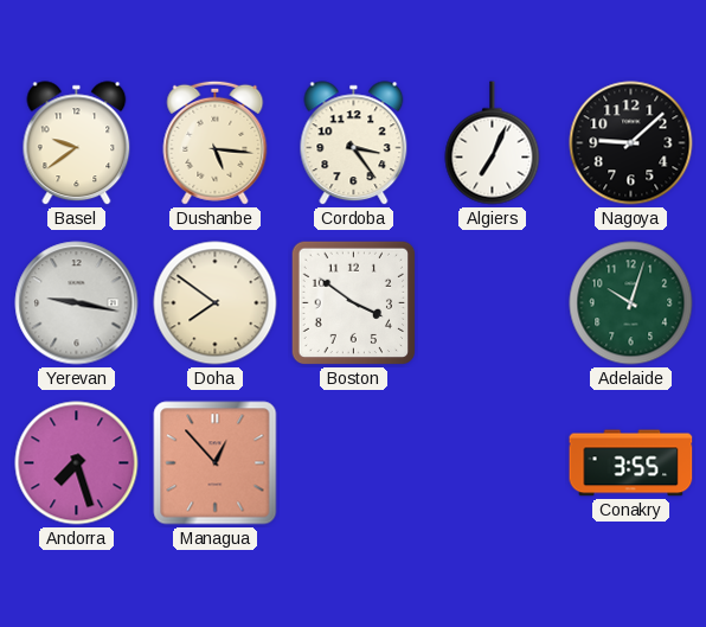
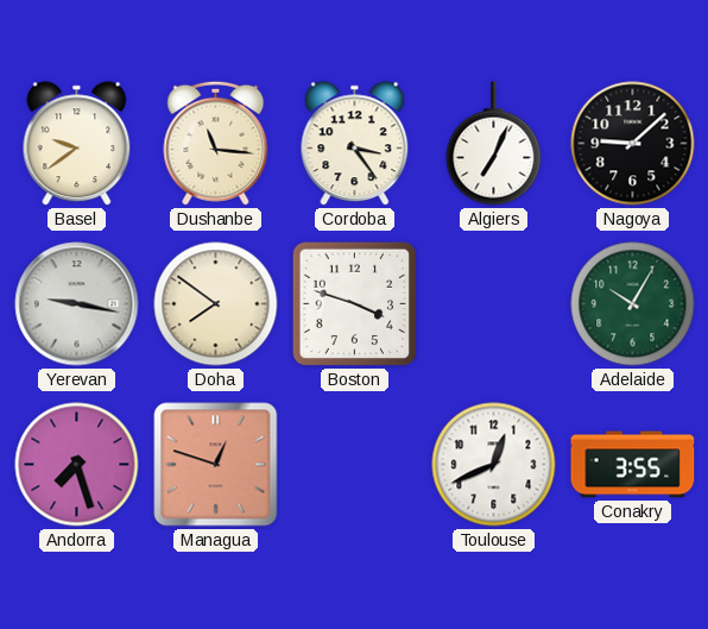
Dushanbe: 5:16 -> 11:16
Boston: 3:51 -> 3:48
Adelaide: 10:03 -> 10:05
Managua: 12:53 -> 12:48
Toulouse: none -> 12:41
